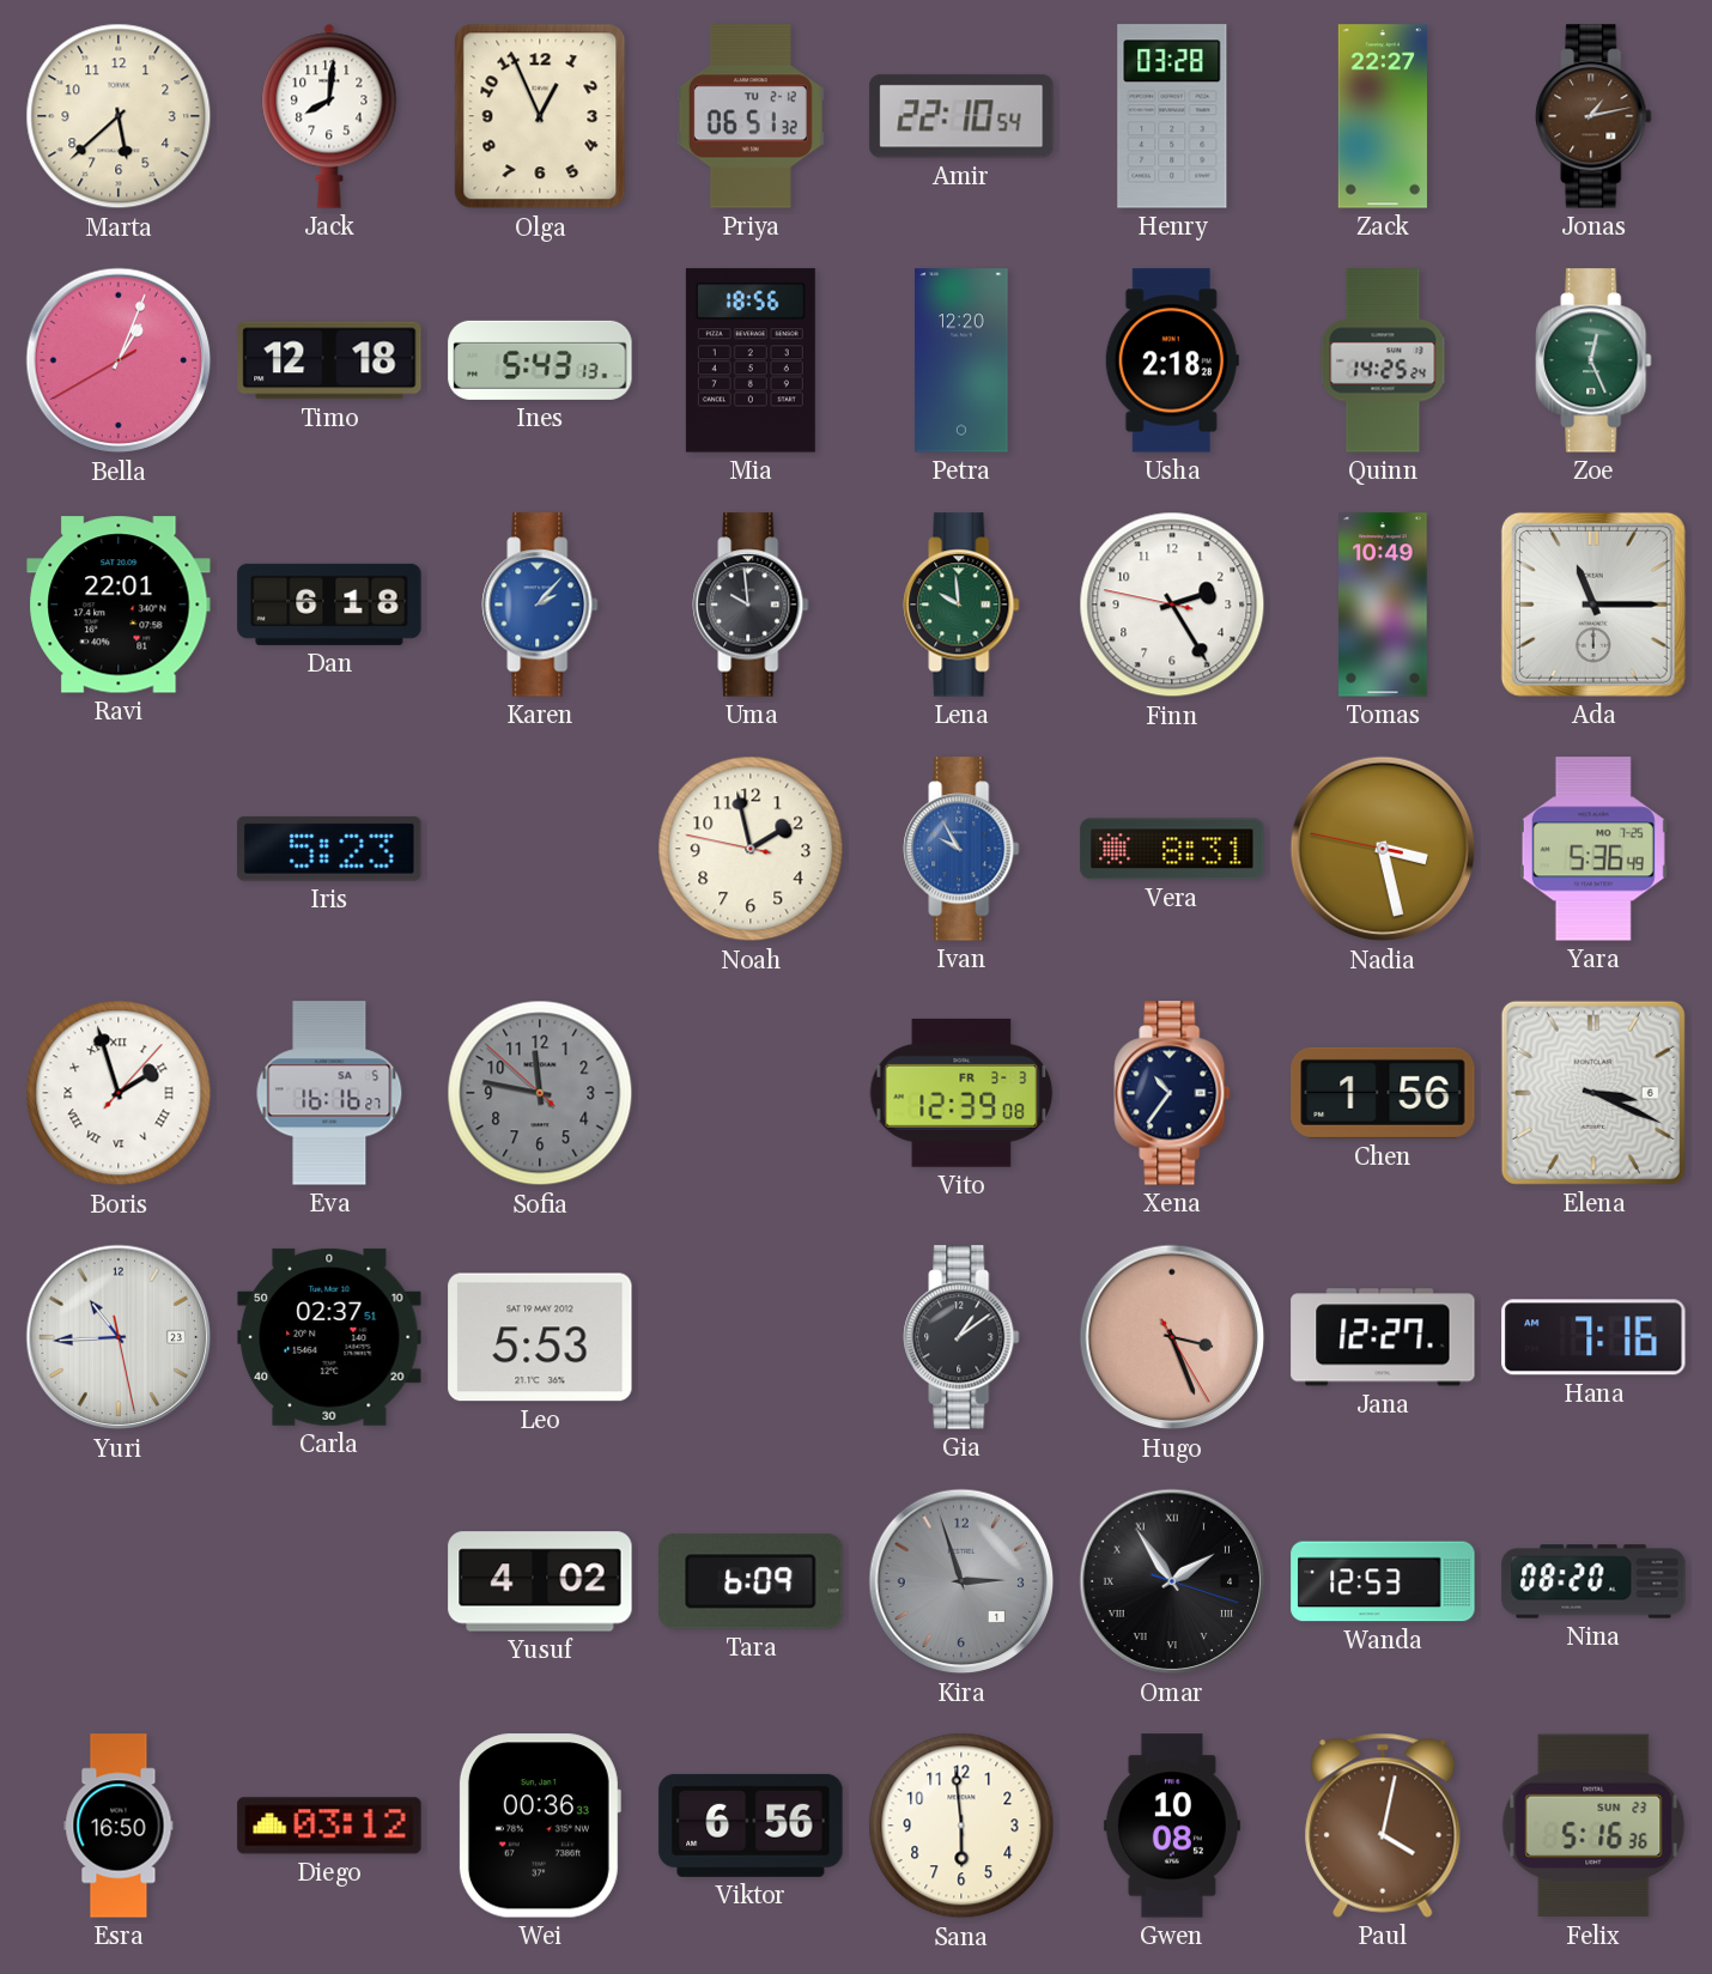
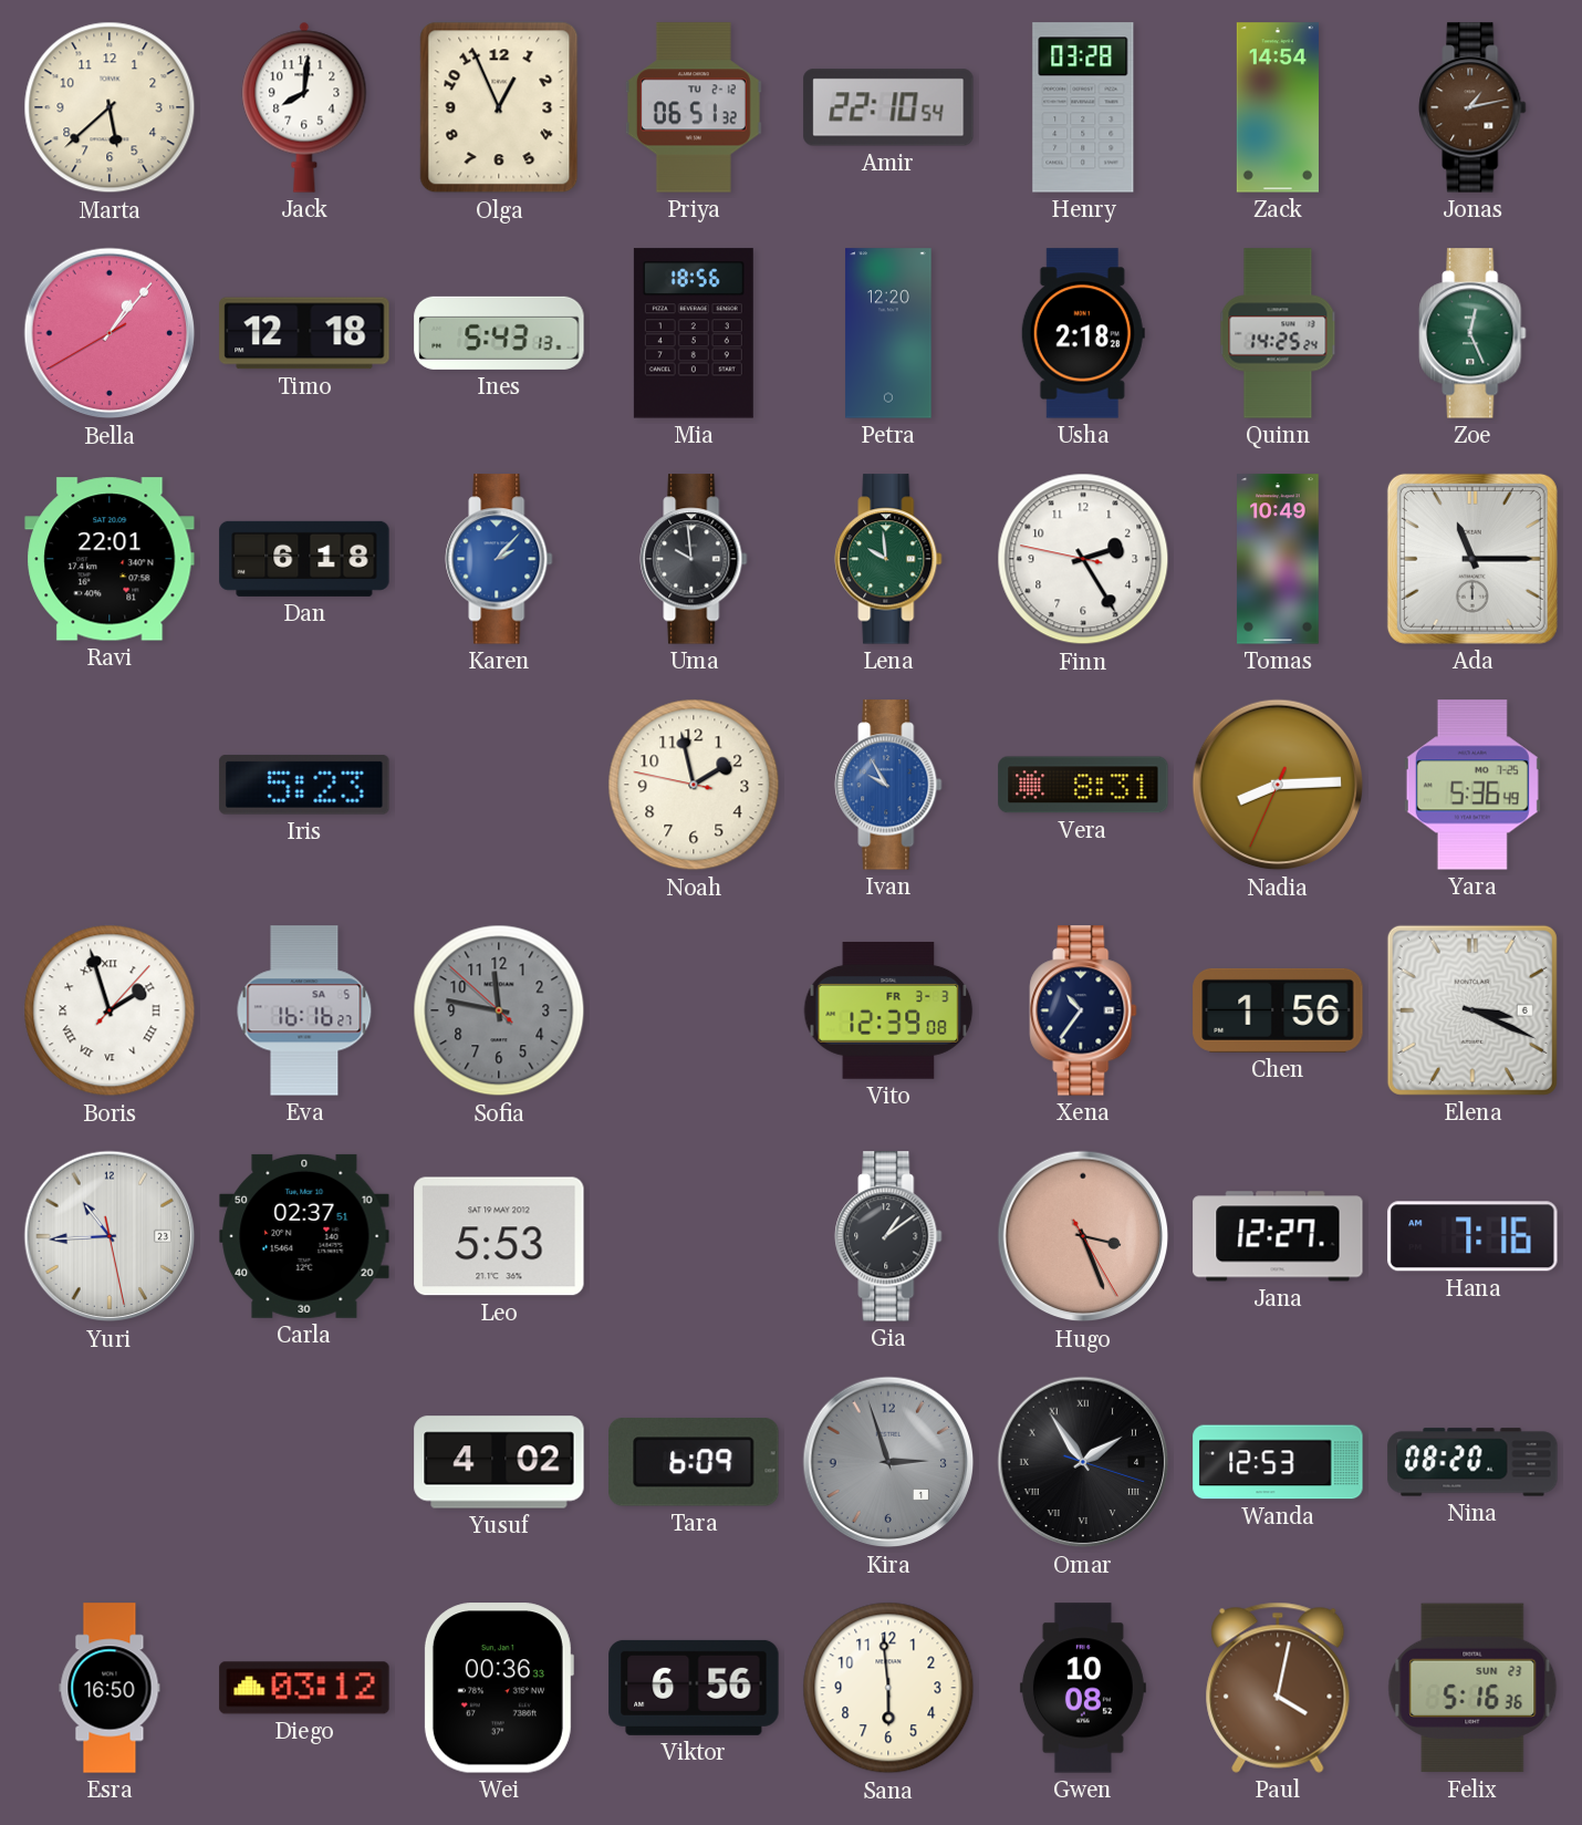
Zack: 22:27 -> 14:54
Bella: 1:03 -> 1:06
Nadia: 3:27 -> 8:14
